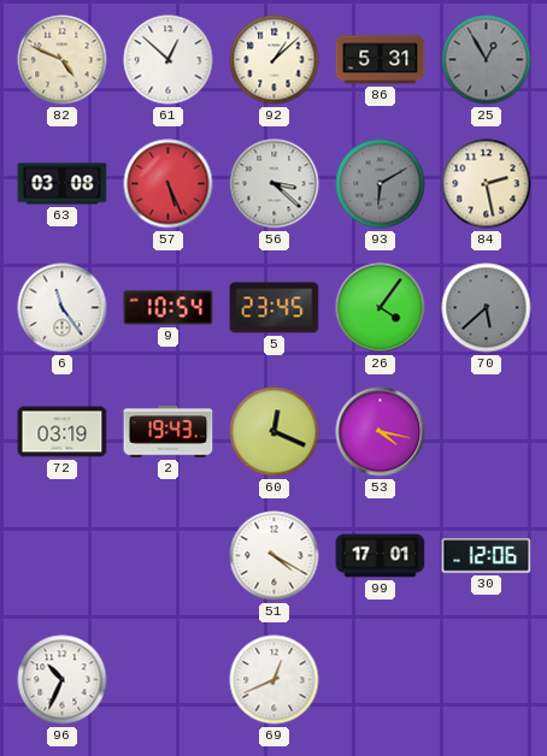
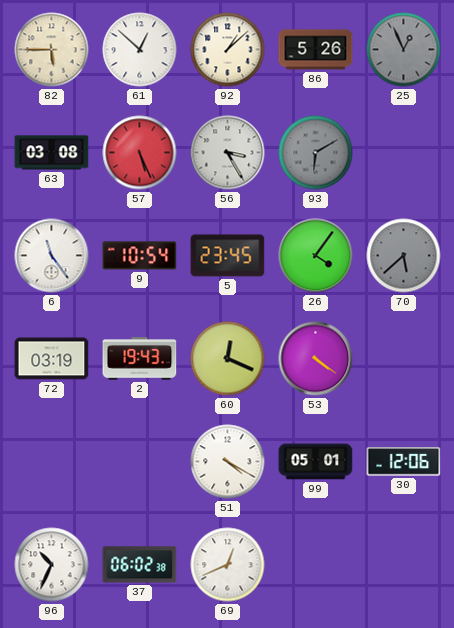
82: 4:49 -> 5:45
86: 5:31 -> 5:26
25: 12:55 -> 12:56
56: 3:22 -> 3:25
84: 2:28 -> none
53: 4:17 -> 4:21
99: 17:01 -> 05:01
37: none -> 06:02
